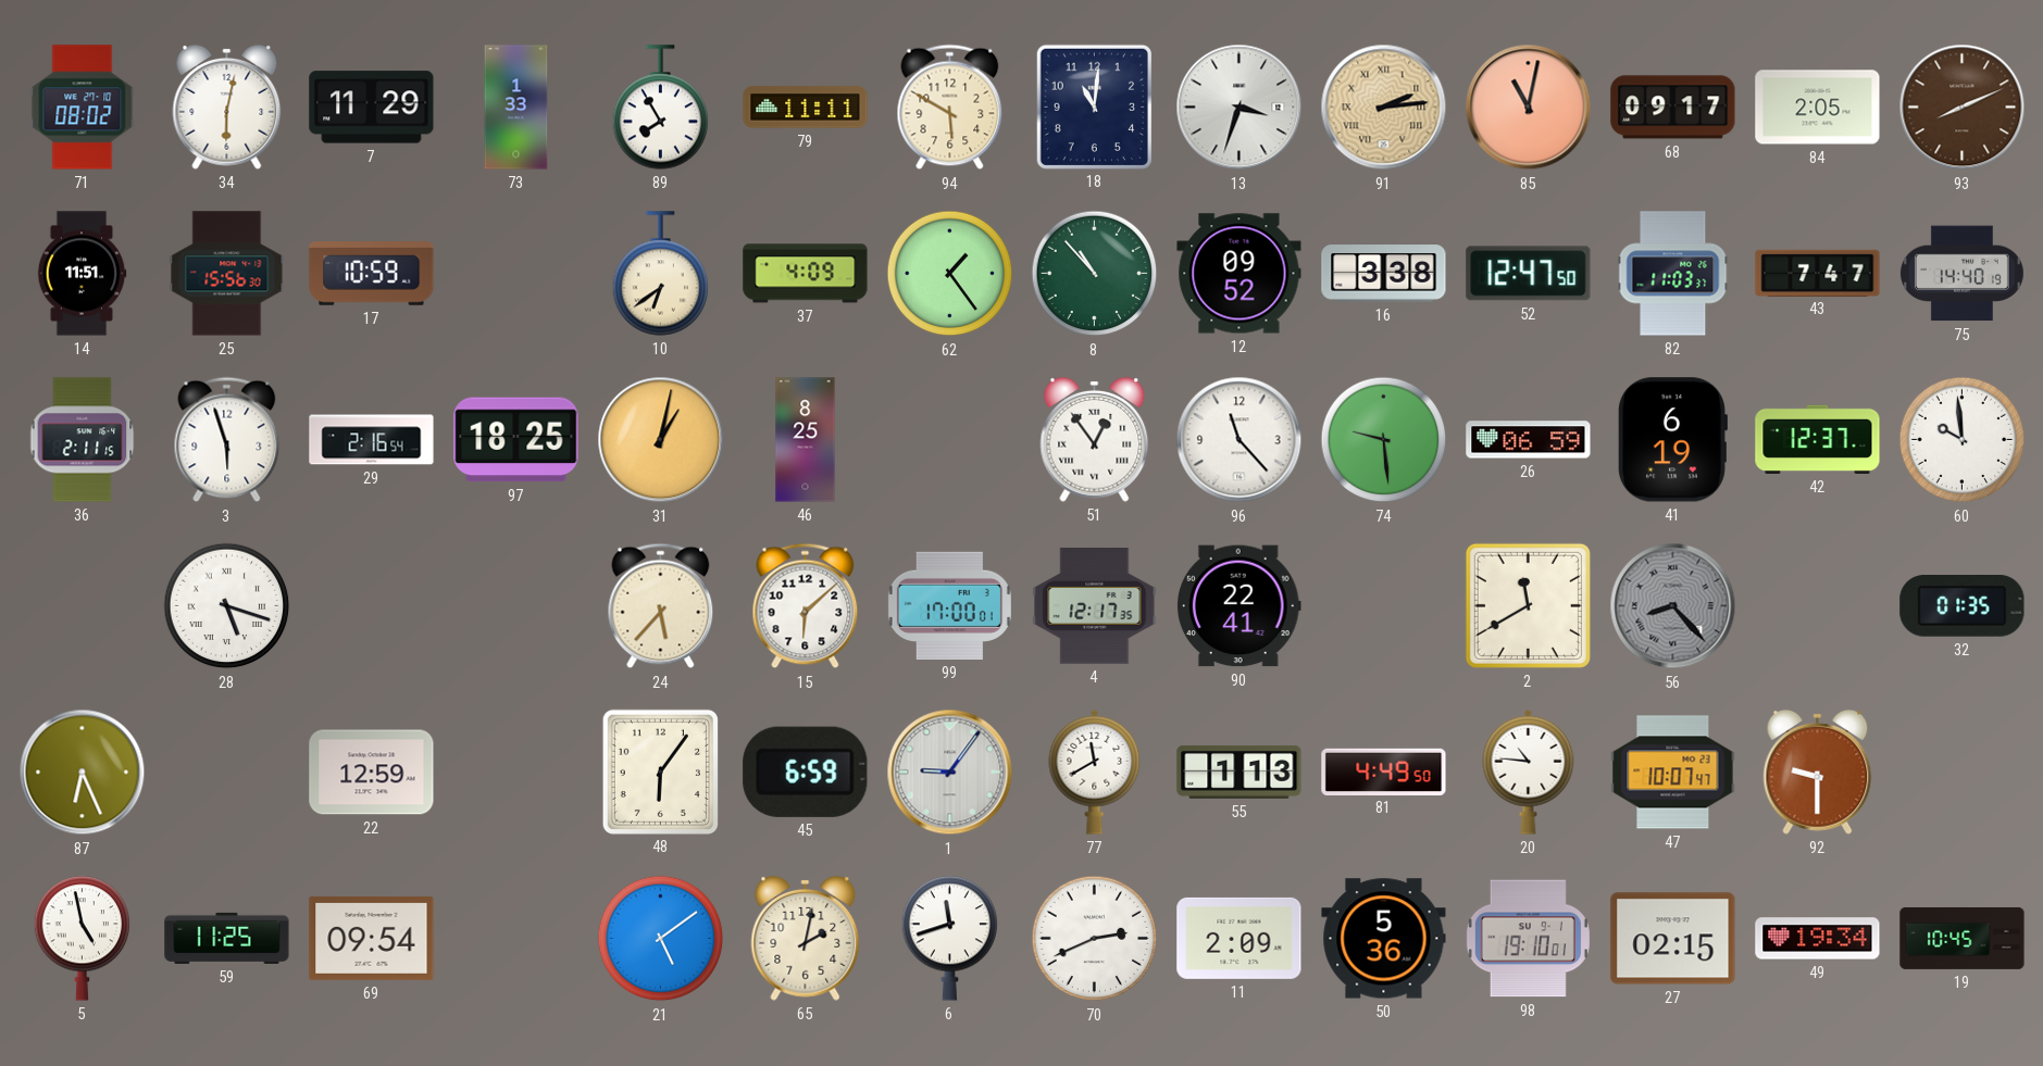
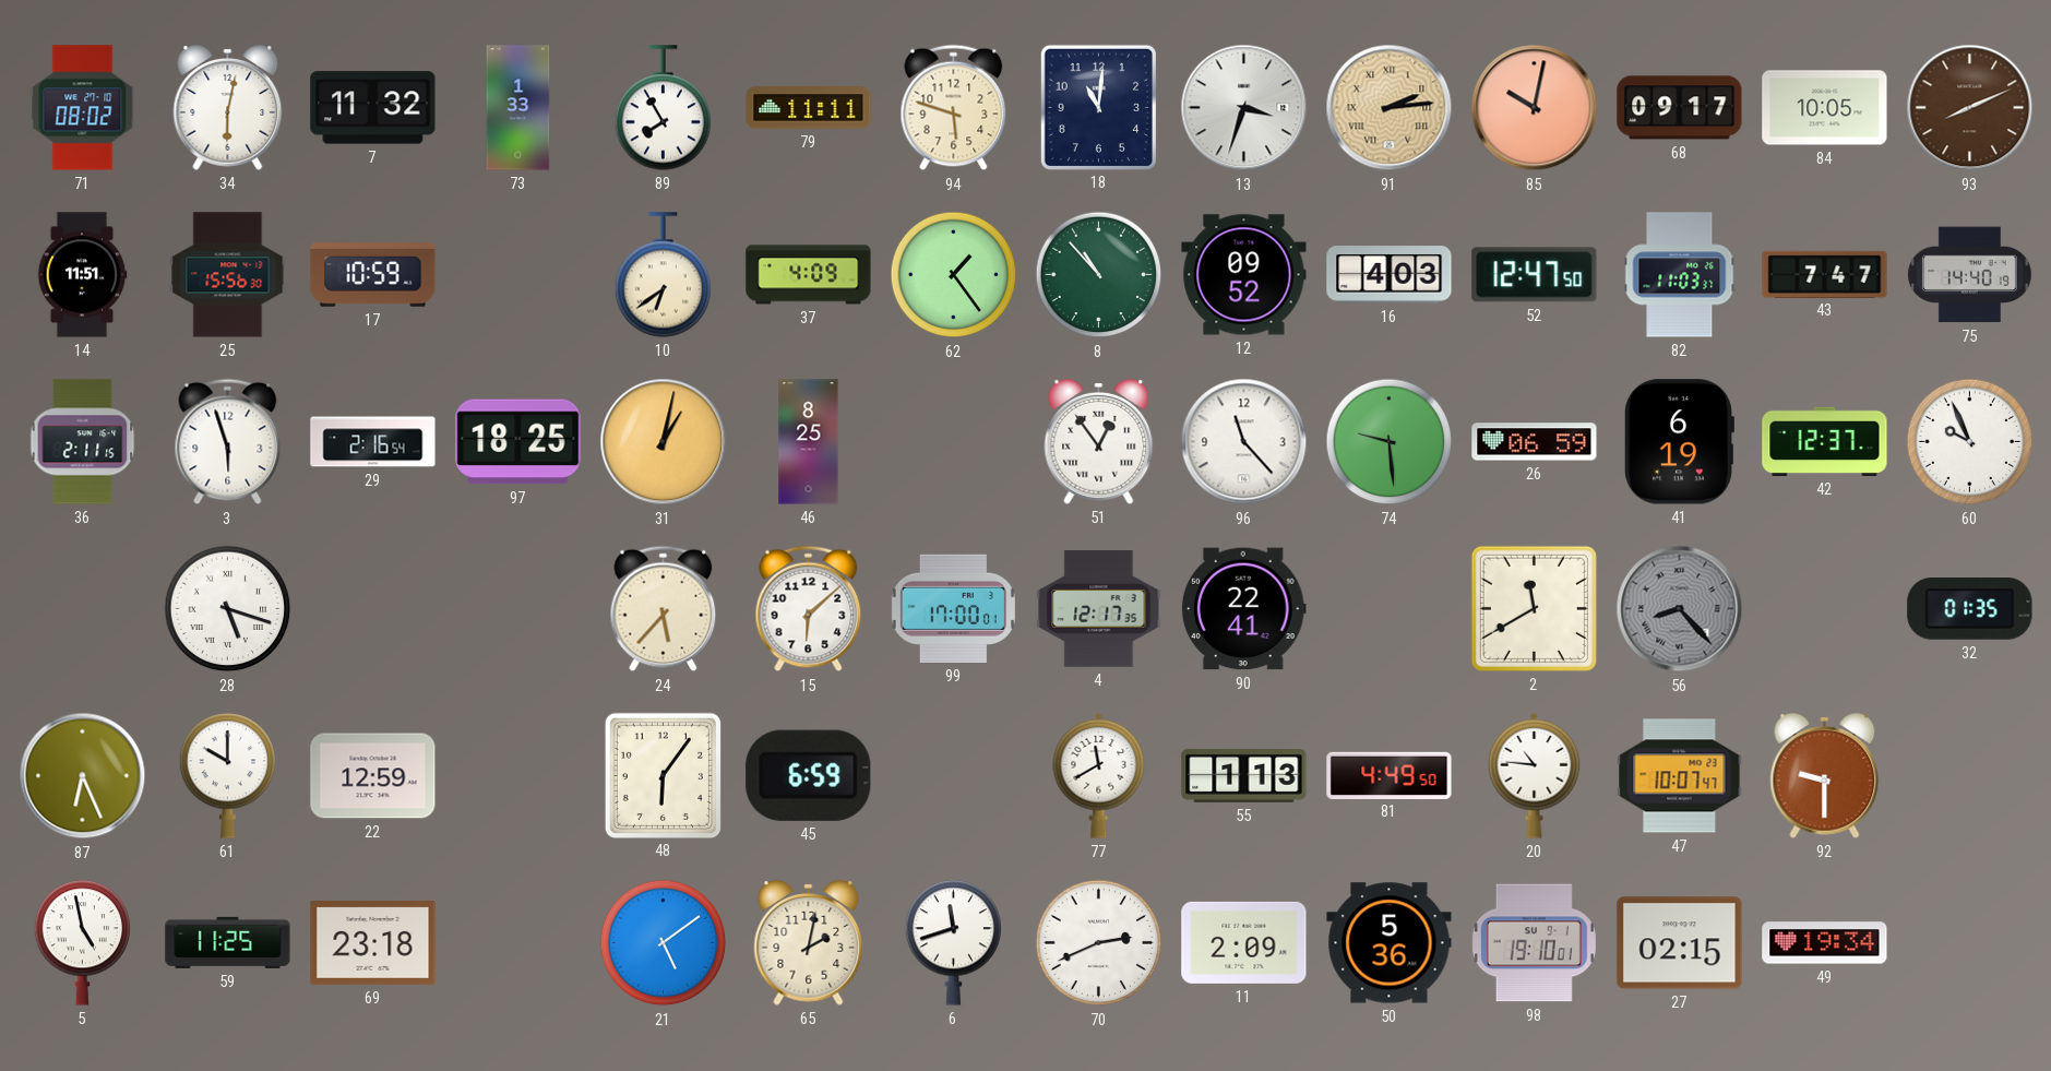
7: 11:29 -> 11:32
94: 5:50 -> 5:48
85: 11:02 -> 10:02
84: 2:05 -> 10:05
16: 3:38 -> 4:03
60: 9:59 -> 9:56
61: none -> 10:00
1: 9:06 -> none
69: 09:54 -> 23:18
19: 10:45 -> none
